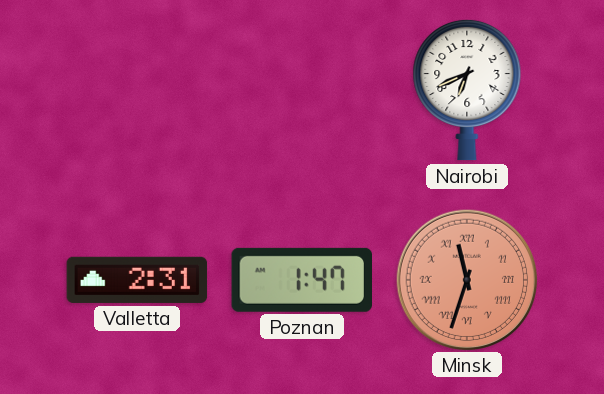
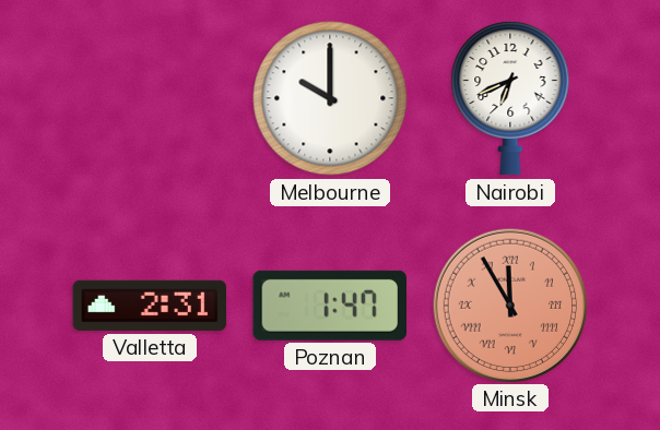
Melbourne: none -> 10:00
Minsk: 11:33 -> 11:55
